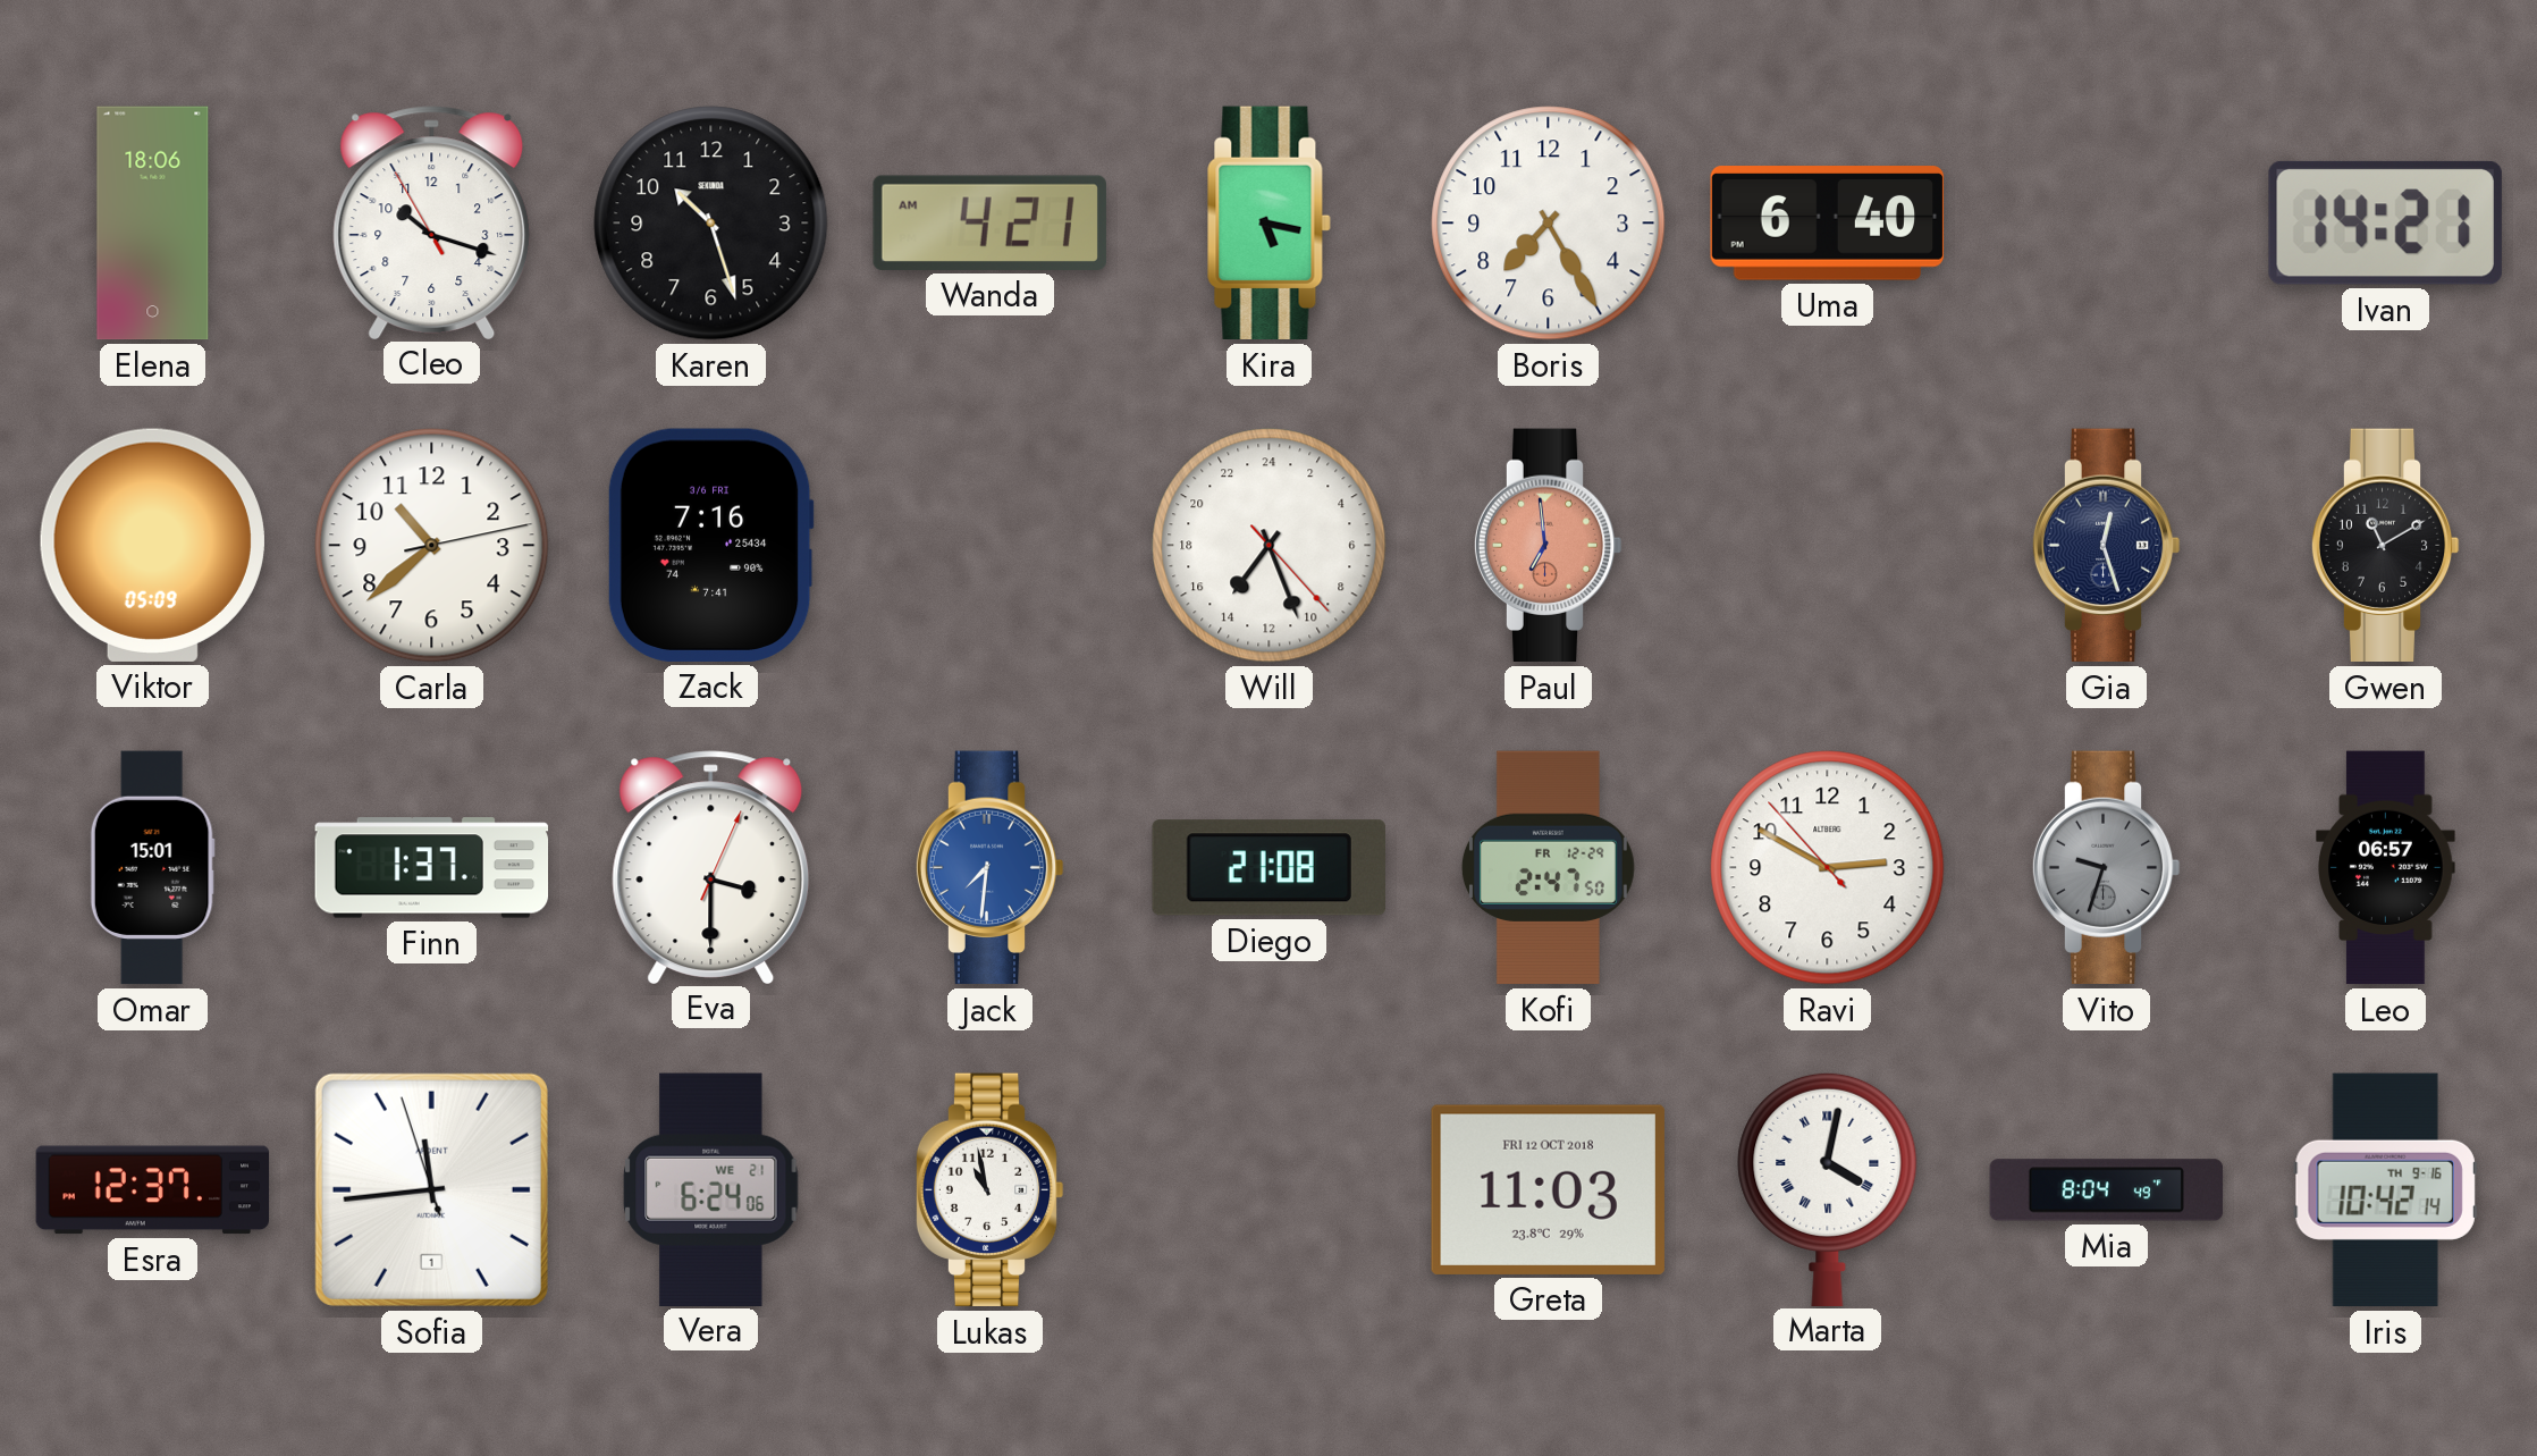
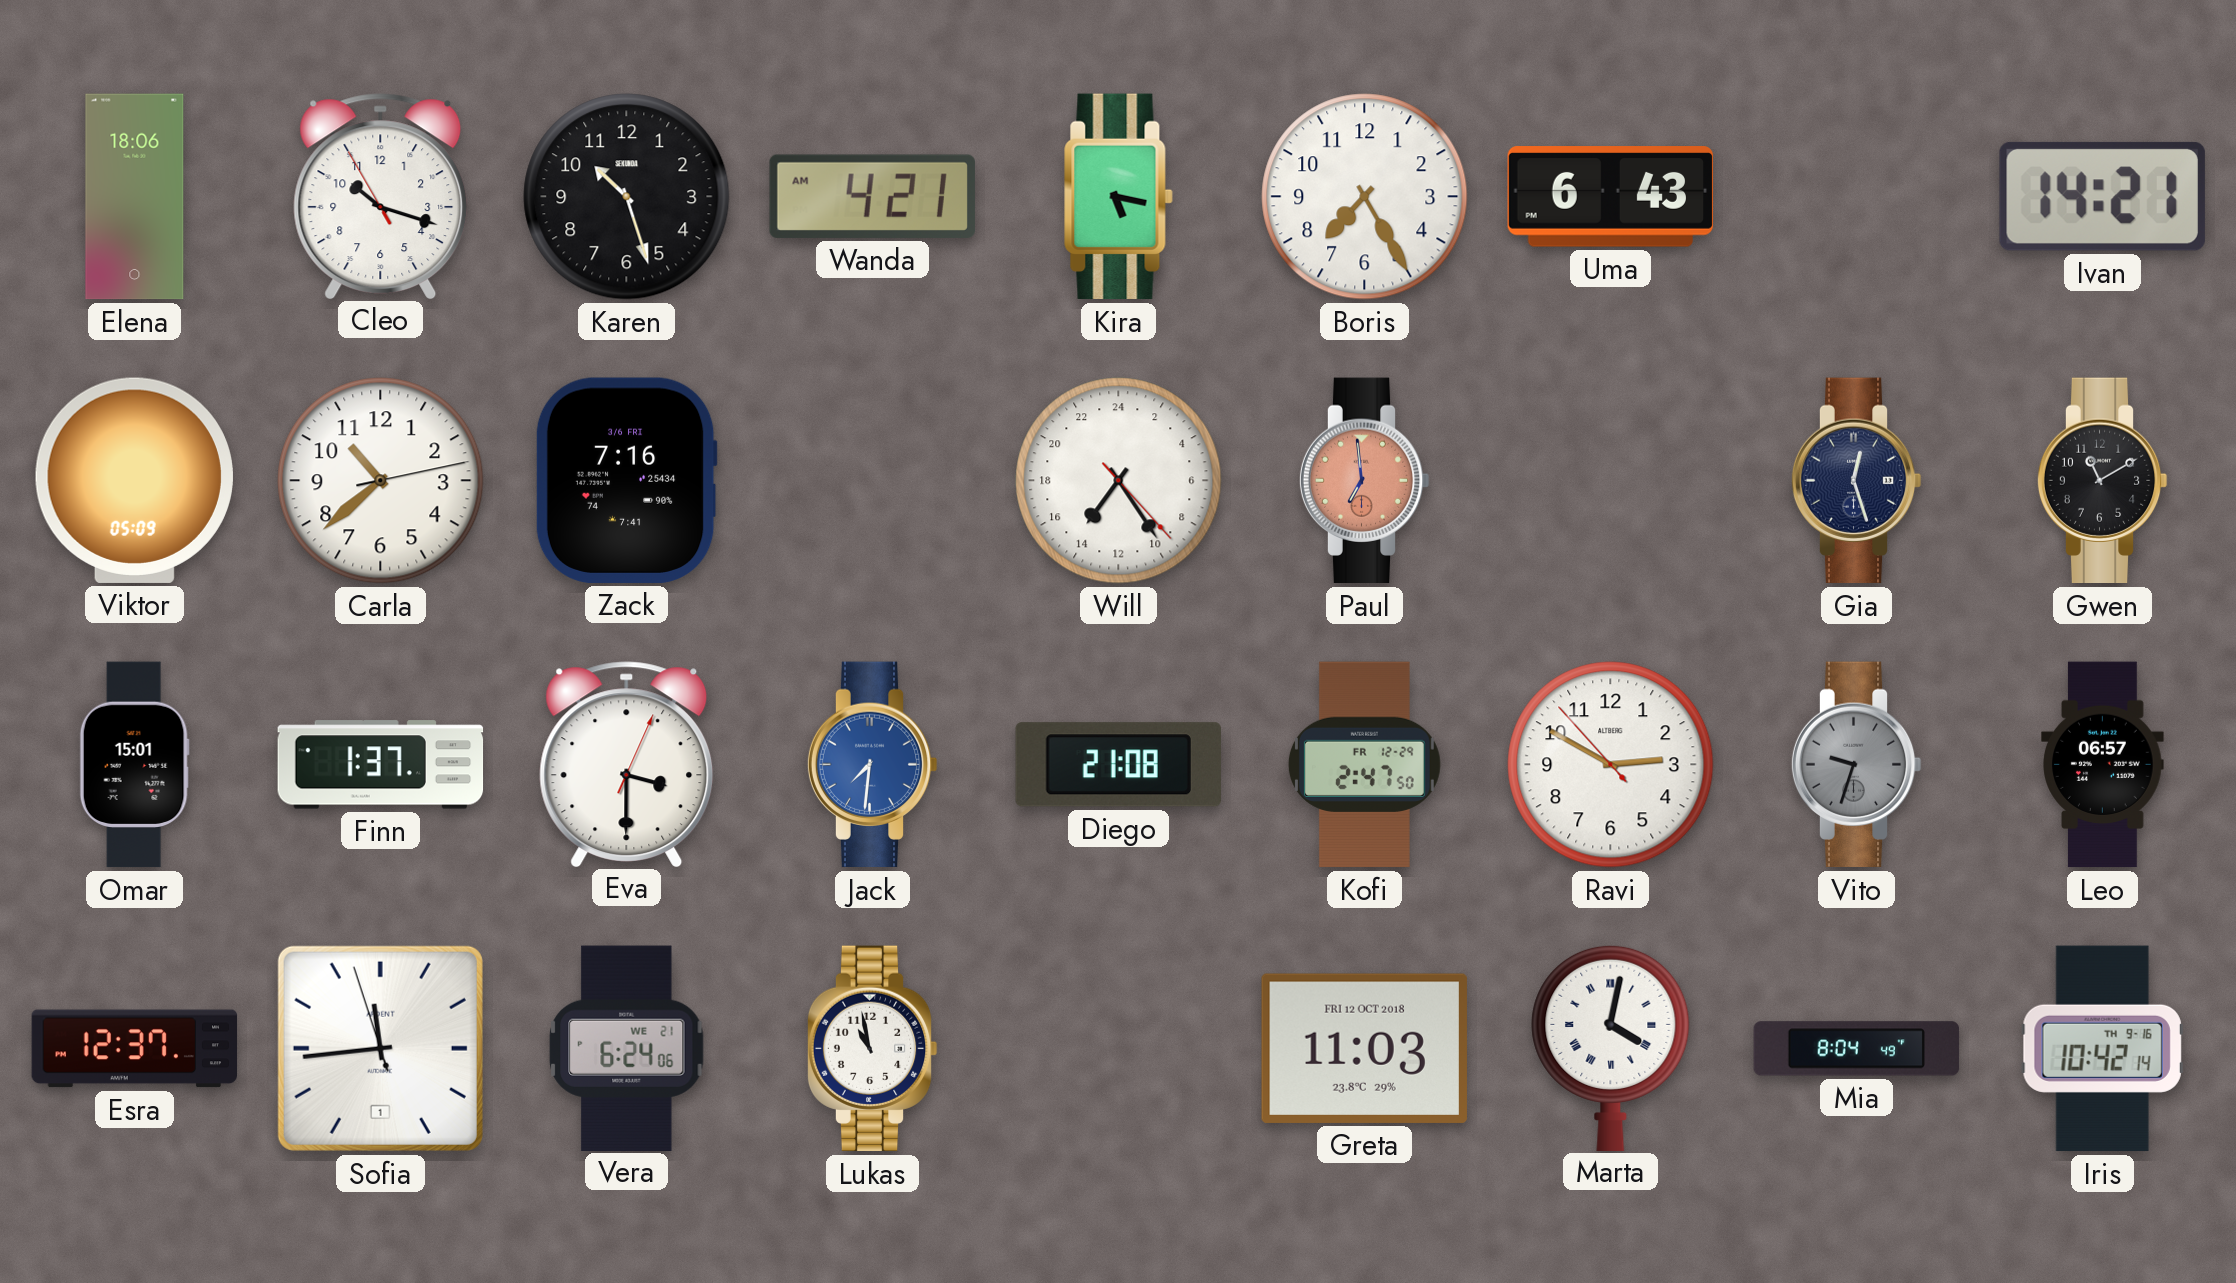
Uma: 6:40 -> 6:43
Will: 14:26 -> 14:24
